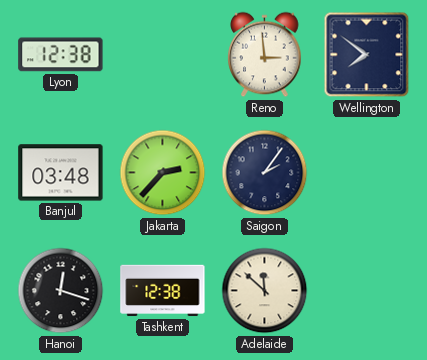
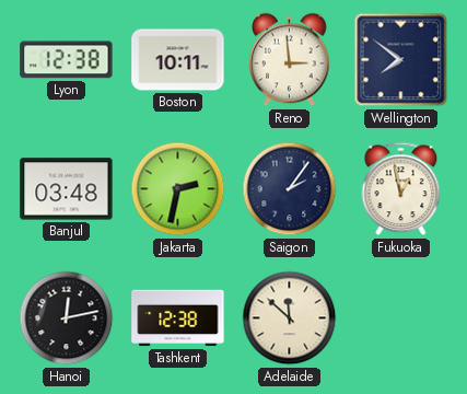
Boston: none -> 10:11
Jakarta: 2:37 -> 2:32
Fukuoka: none -> 12:58
Hanoi: 12:18 -> 12:13
